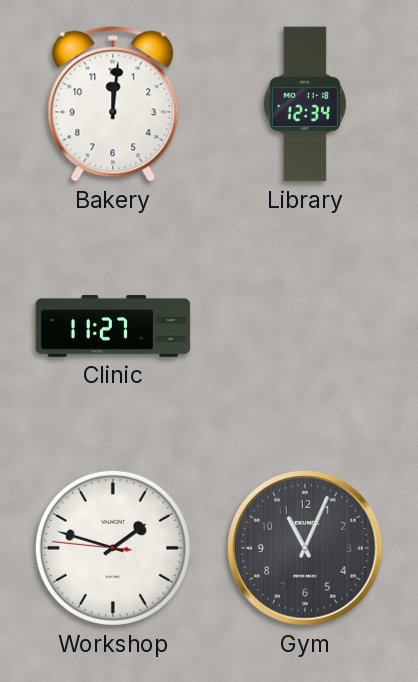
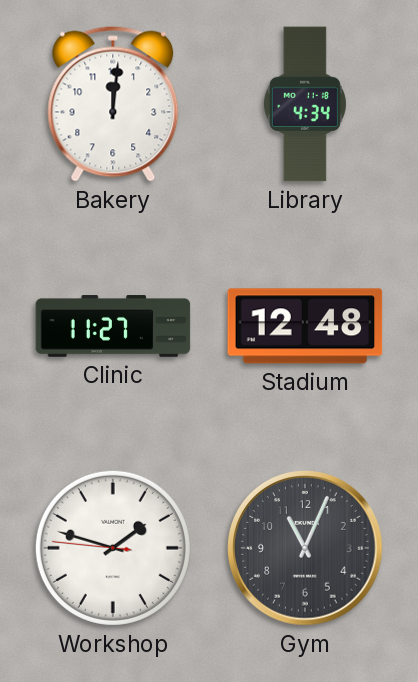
Library: 12:34 -> 4:34
Stadium: none -> 12:48
